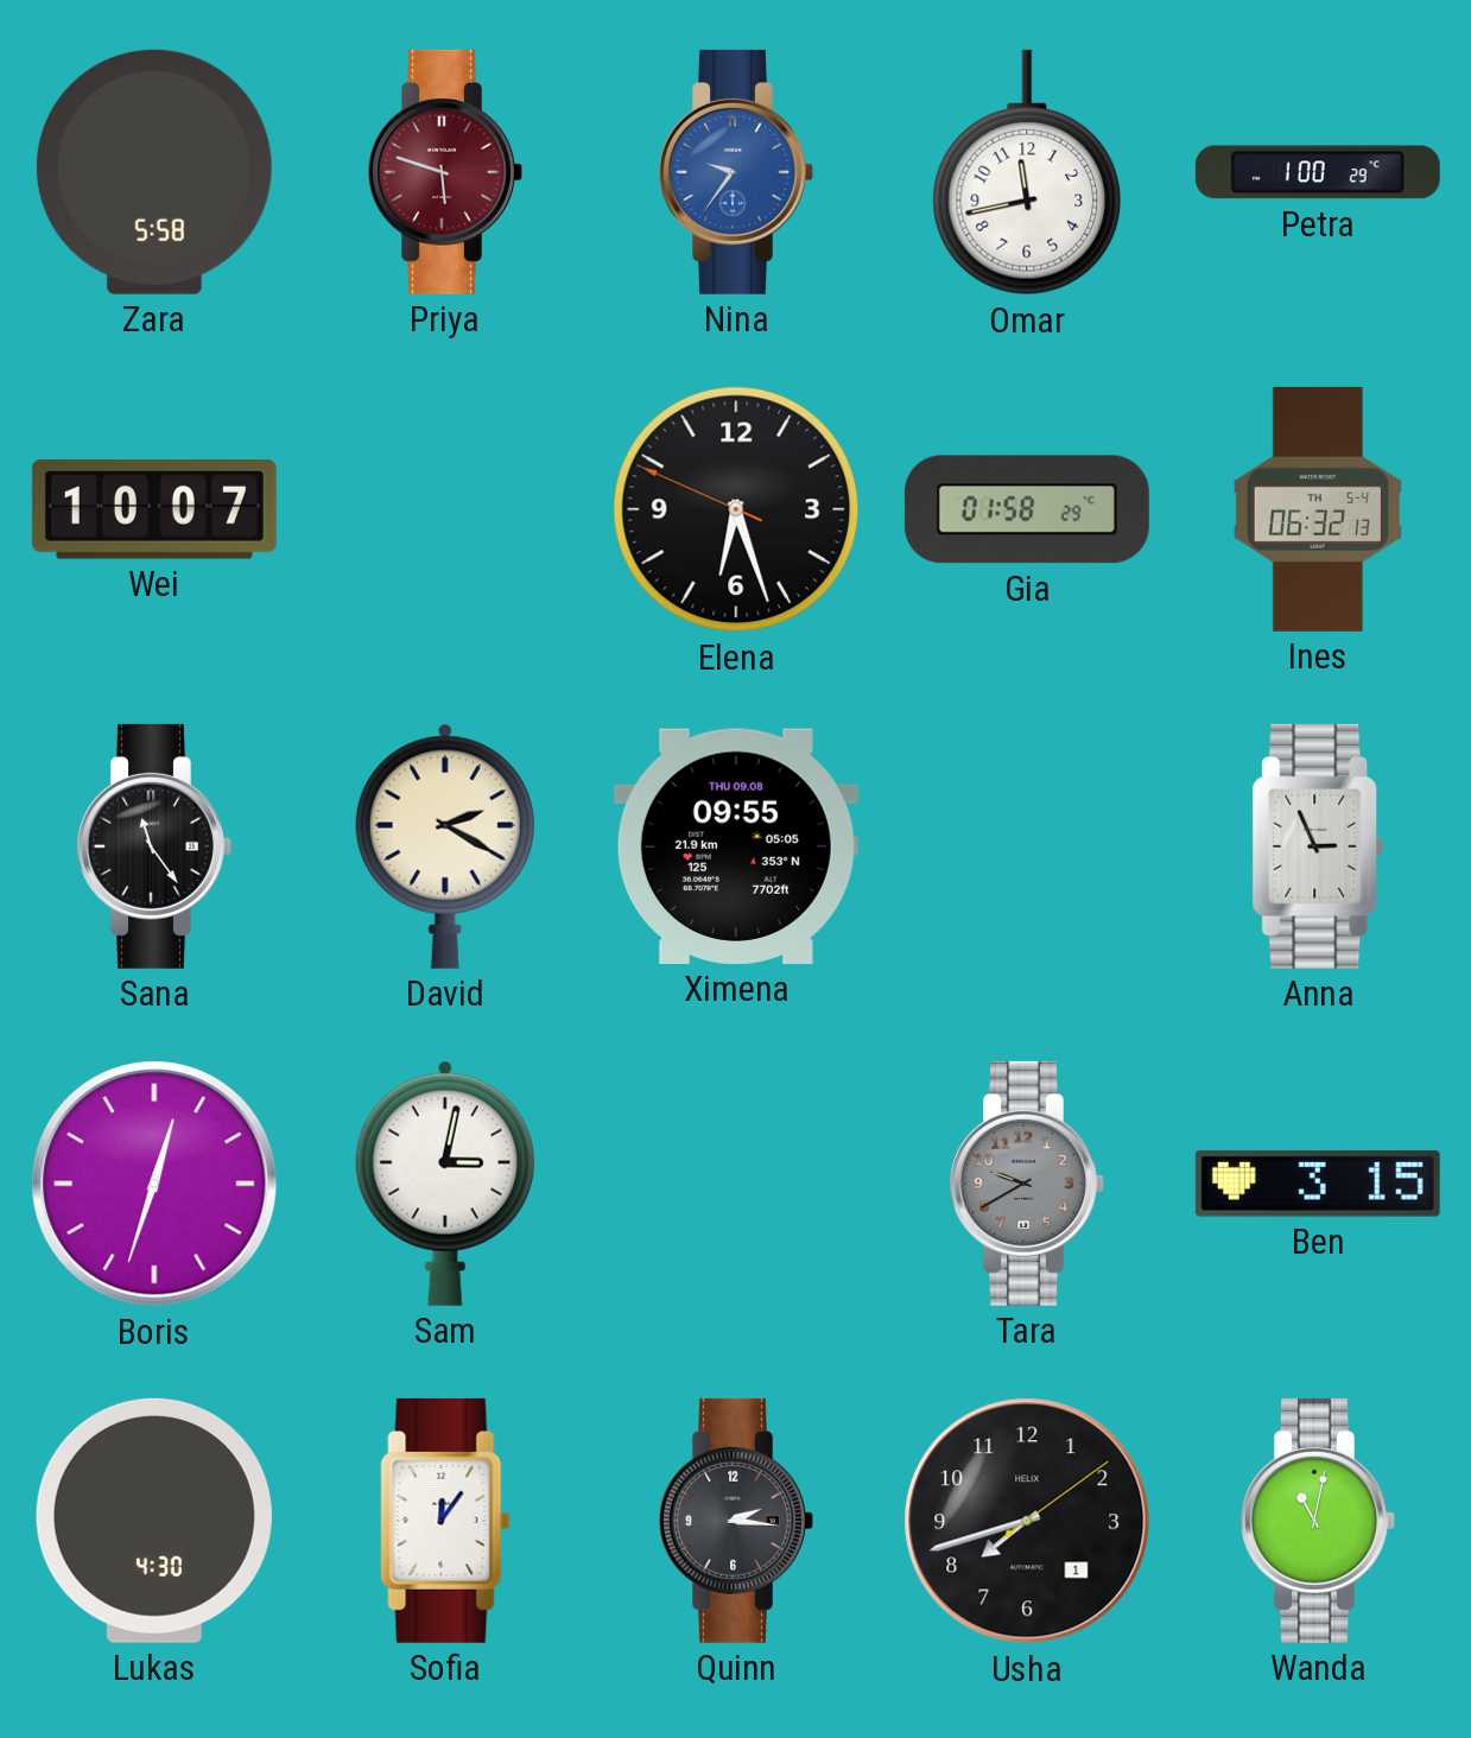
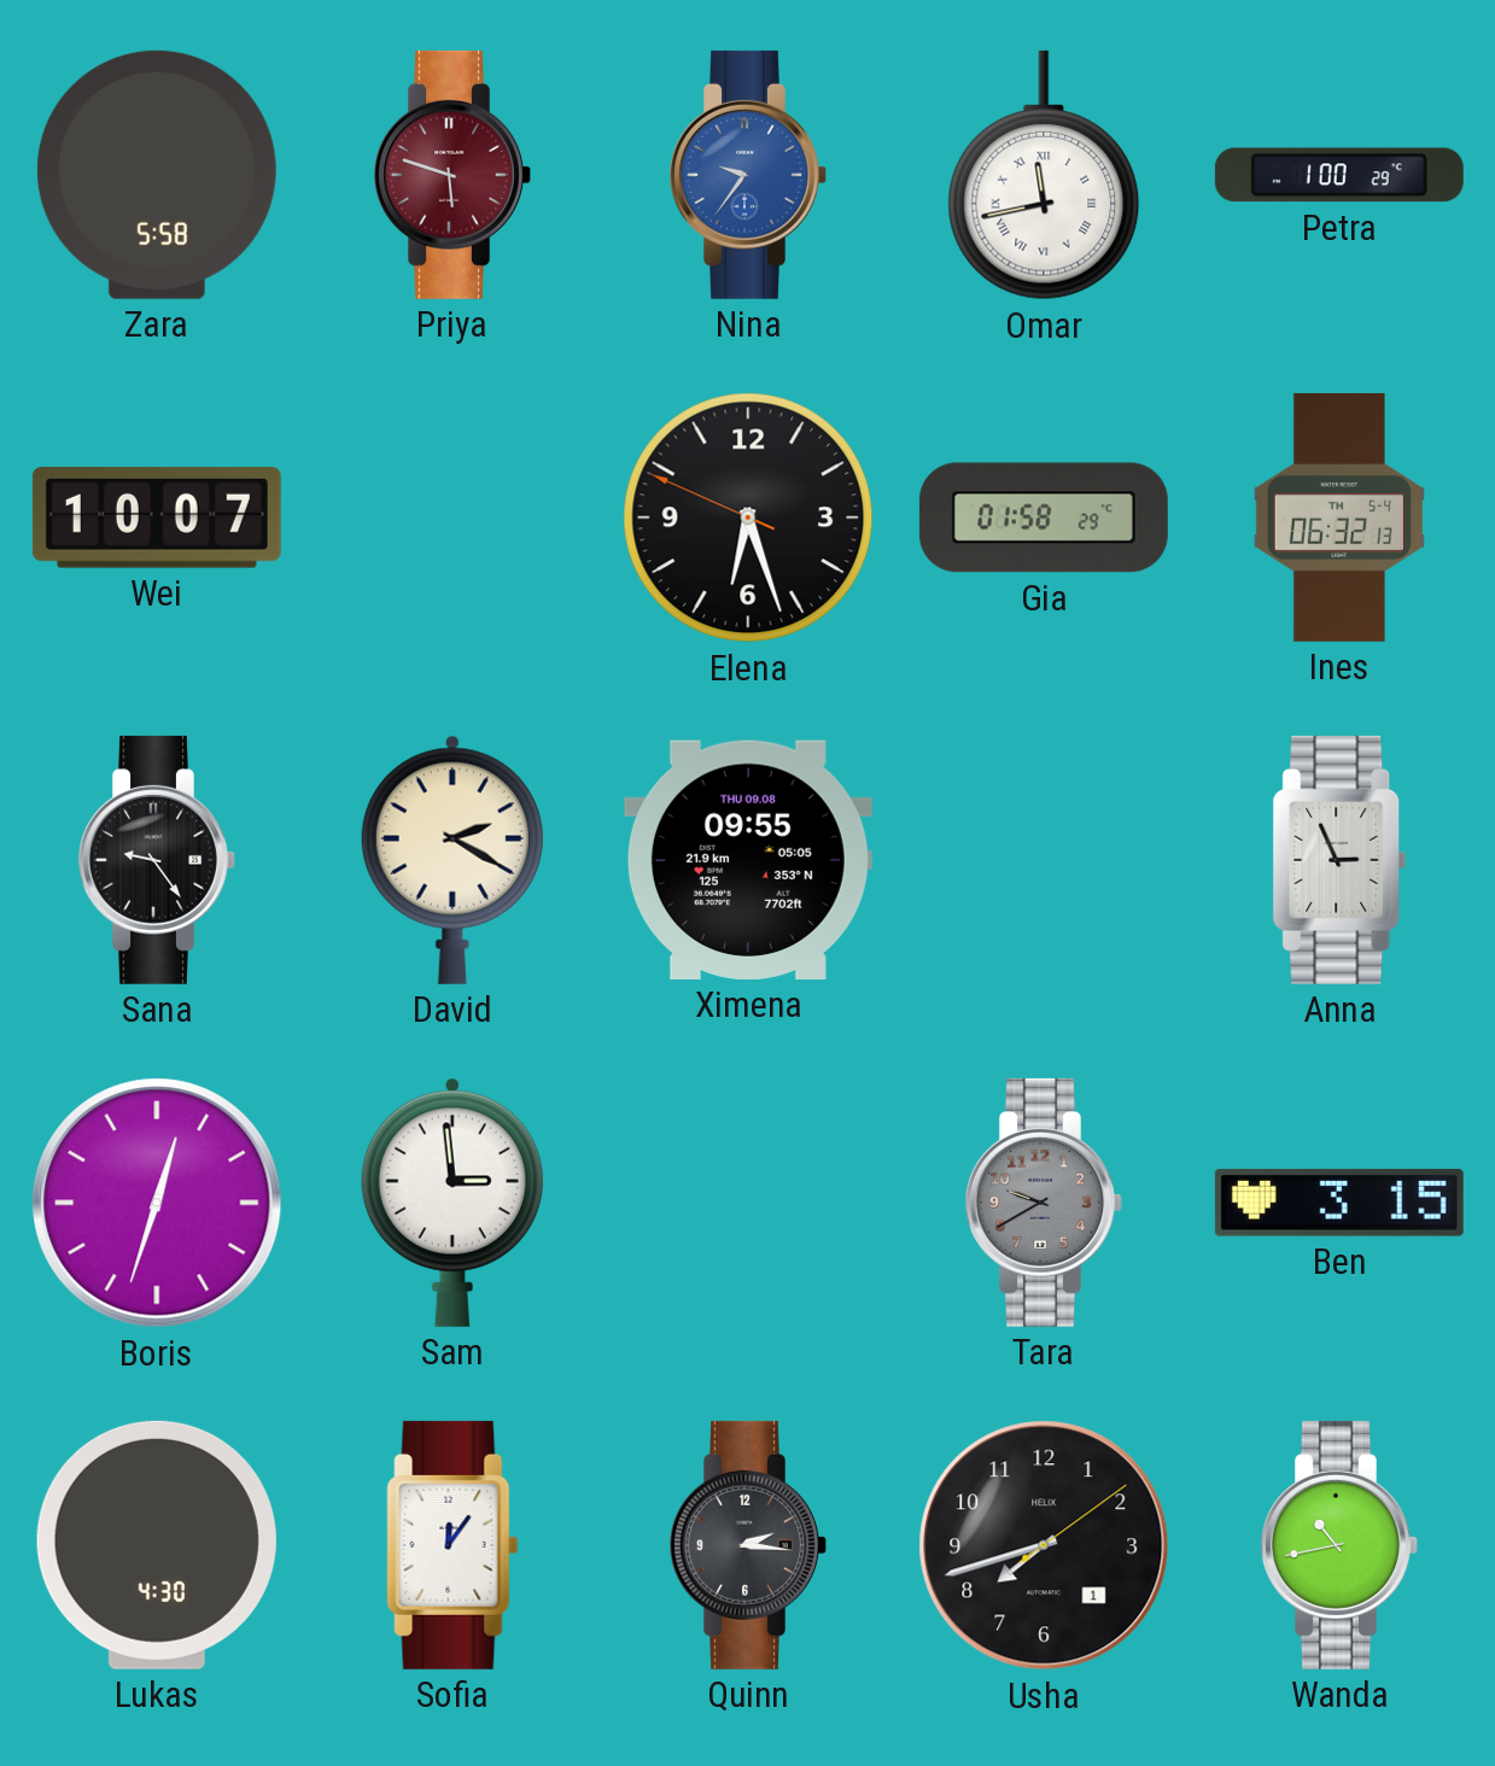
Omar numerals: Arabic -> Roman
Sana: 11:24 -> 9:24
Sam: 3:02 -> 2:59
Wanda: 11:02 -> 10:43
